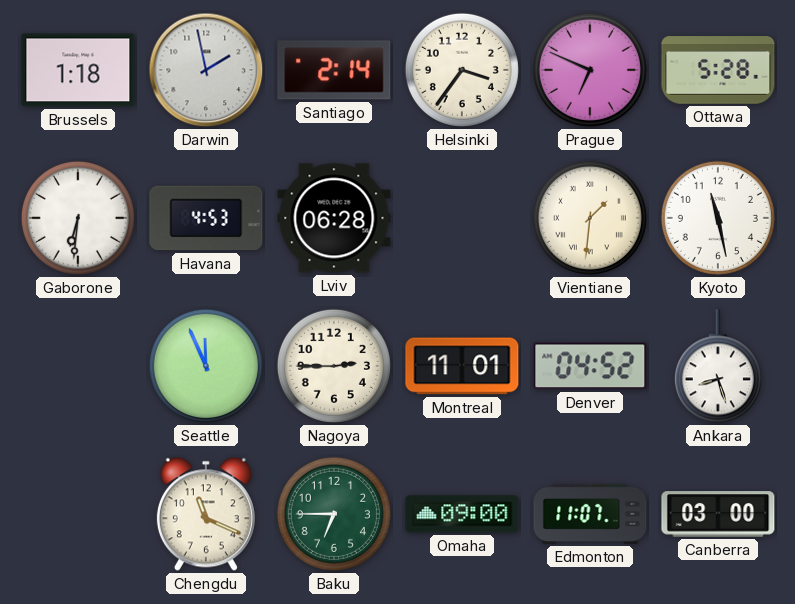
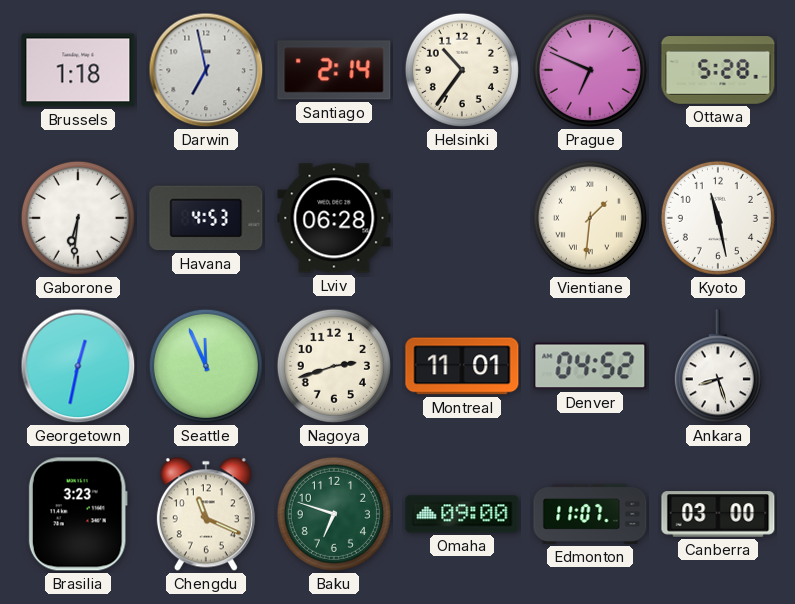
Darwin: 1:58 -> 6:58
Helsinki: 3:36 -> 10:36
Georgetown: none -> 12:32
Nagoya: 2:45 -> 2:42
Brasilia: none -> 3:23
Baku: 6:45 -> 6:48
